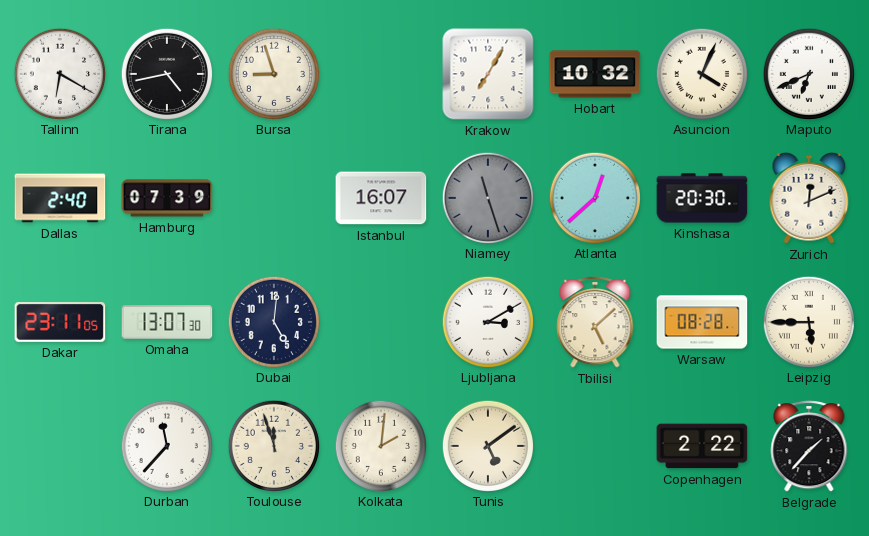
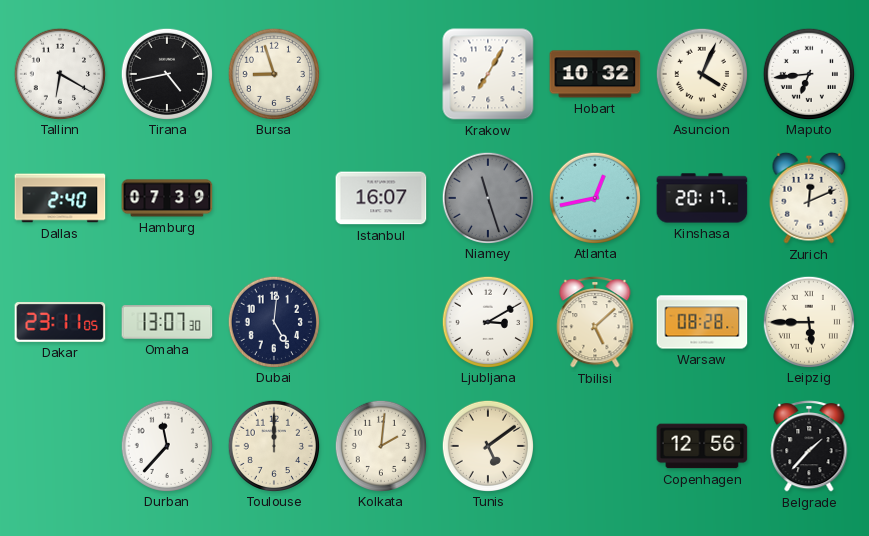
Maputo: 6:41 -> 6:44
Atlanta: 12:38 -> 12:43
Kinshasa: 20:30 -> 20:17
Toulouse: 11:57 -> 12:00
Copenhagen: 2:22 -> 12:56
